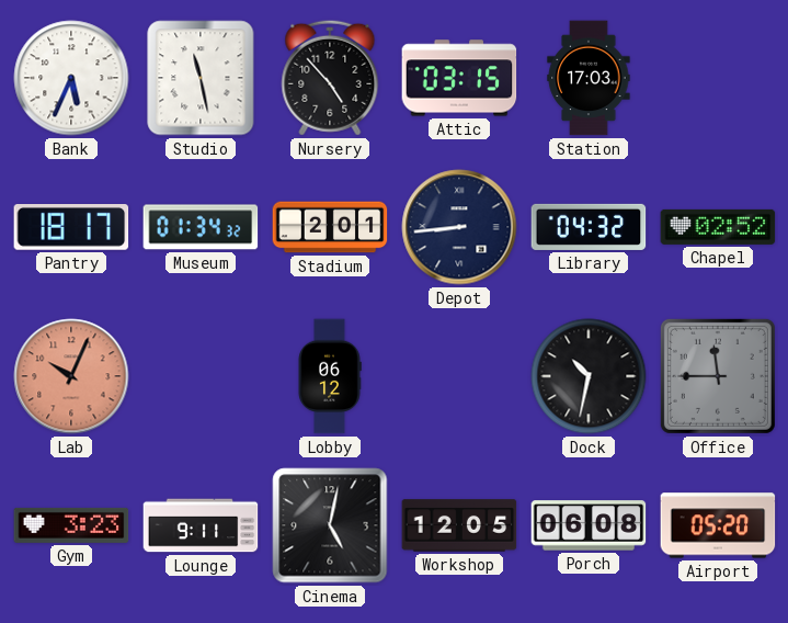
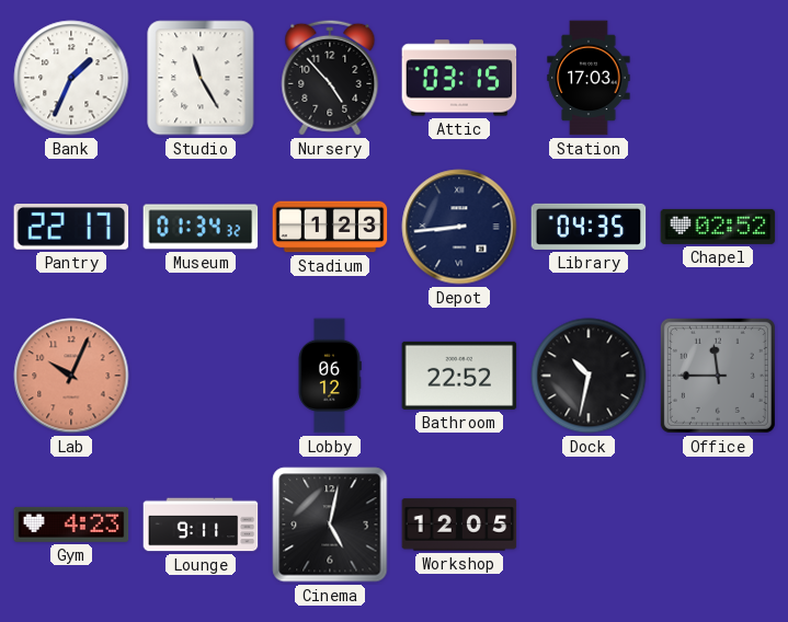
Bank: 5:34 -> 1:34
Studio: 11:28 -> 11:25
Pantry: 18:17 -> 22:17
Stadium: 2:01 -> 1:23
Library: 04:32 -> 04:35
Bathroom: none -> 22:52
Gym: 3:23 -> 4:23
Porch: 06:08 -> none
Airport: 05:20 -> none
